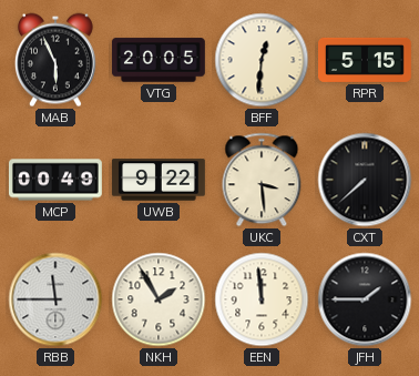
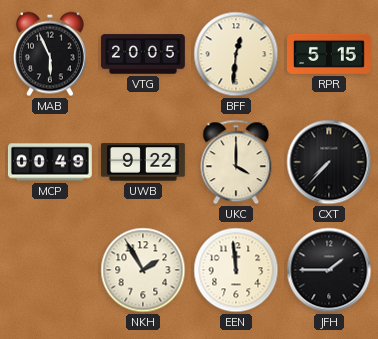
UKC: 3:29 -> 4:00
CXT: 7:38 -> 7:37
RBB: 11:45 -> none
